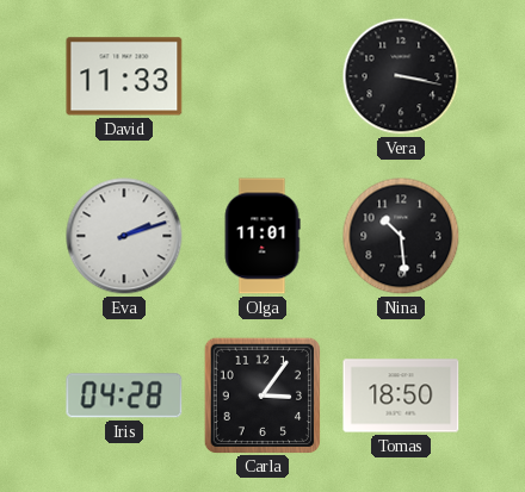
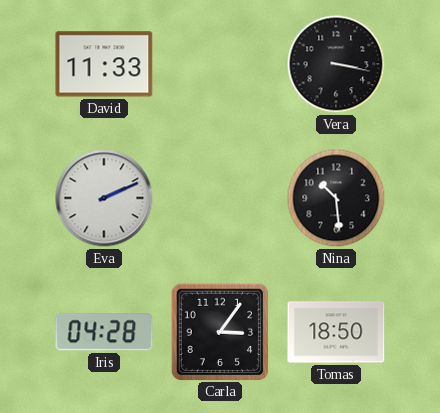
Eva: 2:12 -> 2:11
Olga: 11:01 -> none
